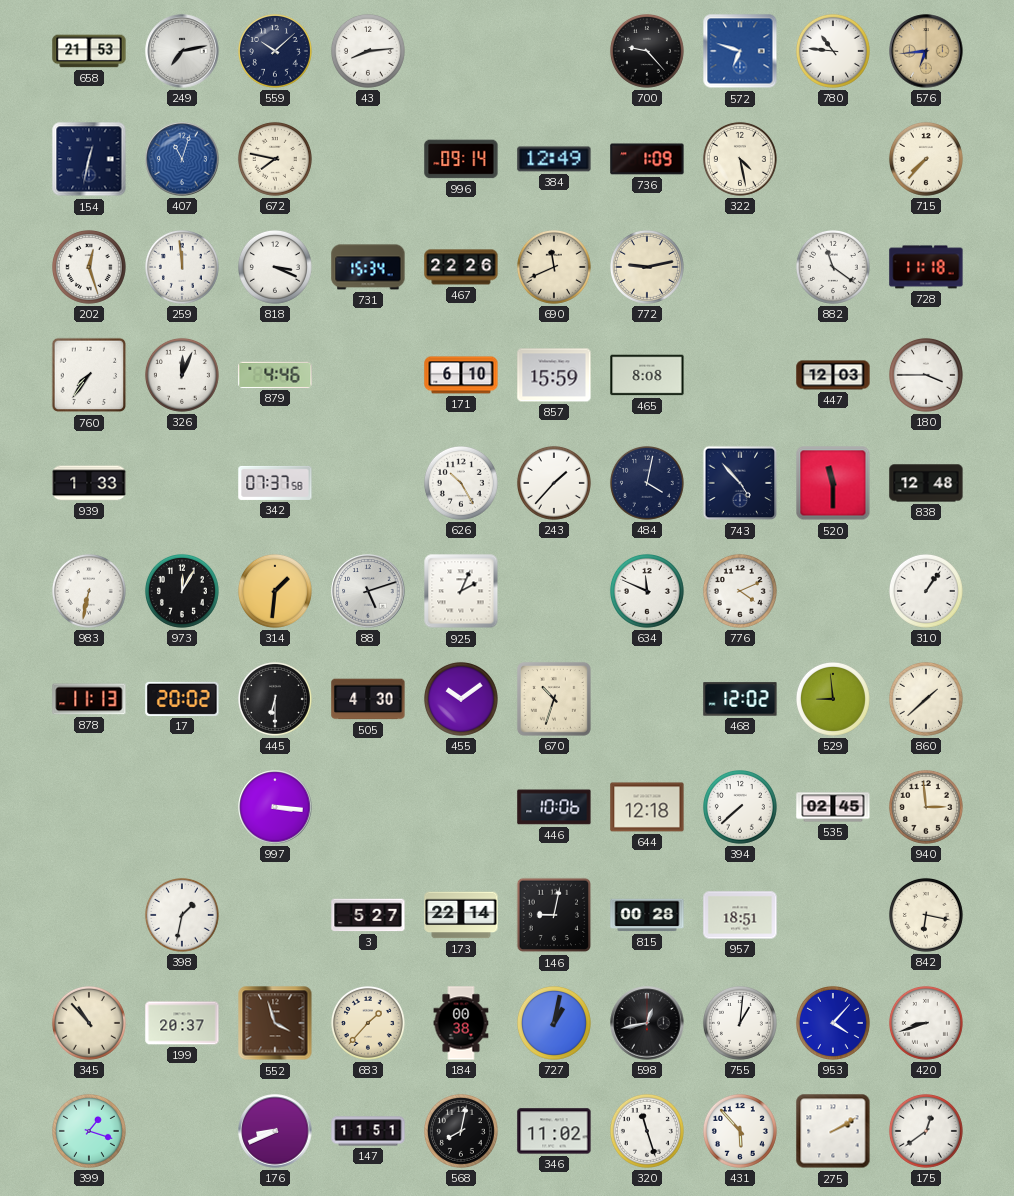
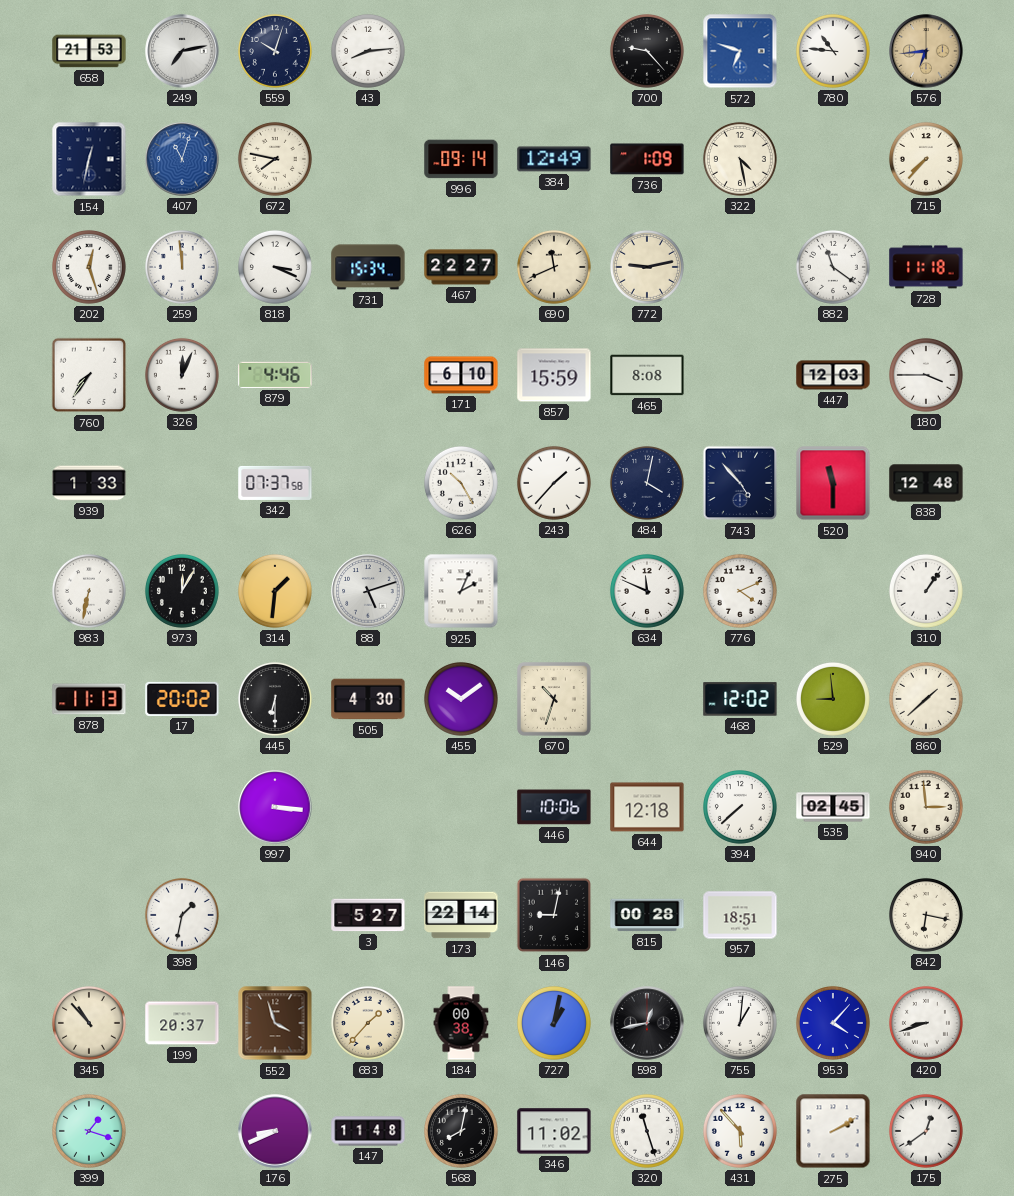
559: 10:08 -> 10:03
467: 22:26 -> 22:27
147: 11:51 -> 11:48
